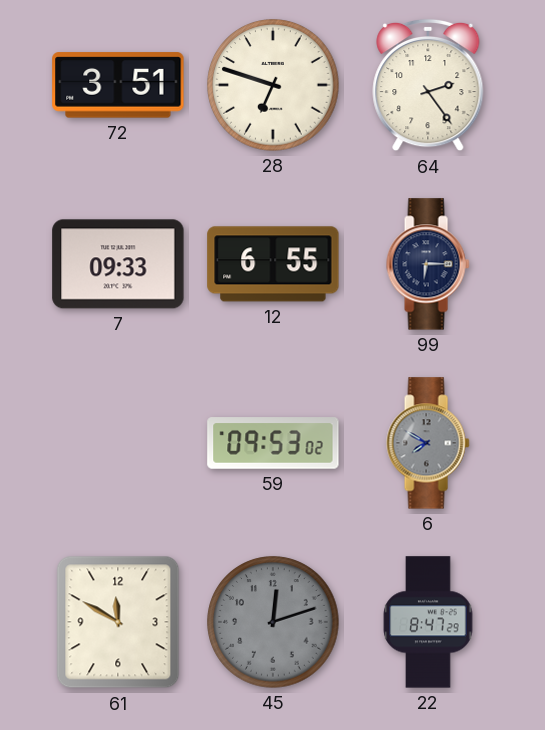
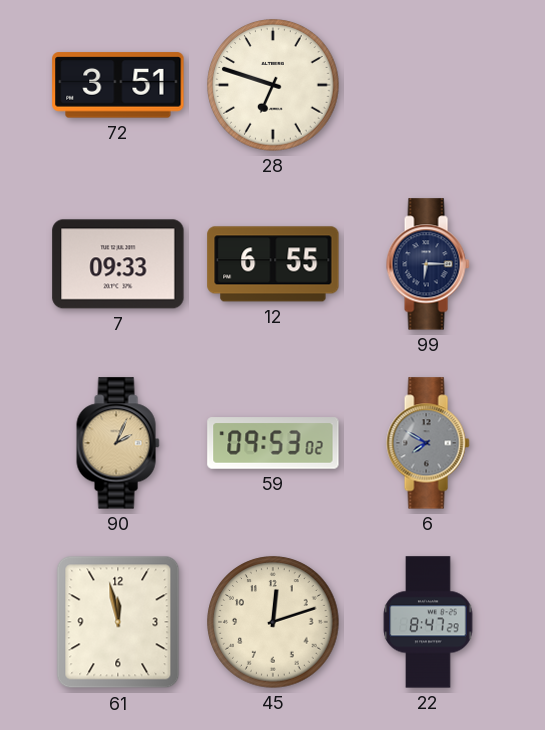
64: 2:24 -> none
90: none -> 2:04
61: 11:50 -> 11:58
45 dial: grey -> cream
